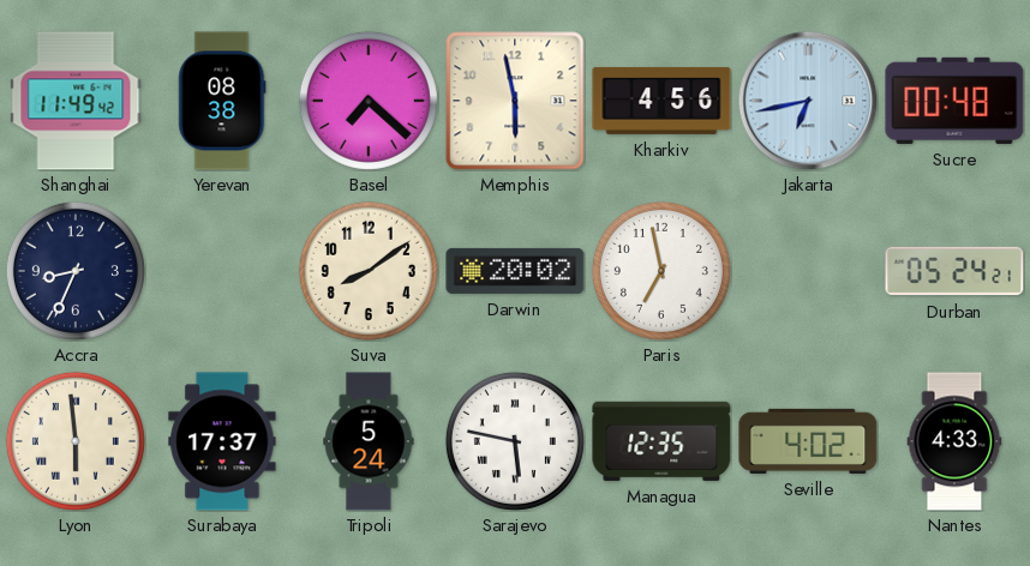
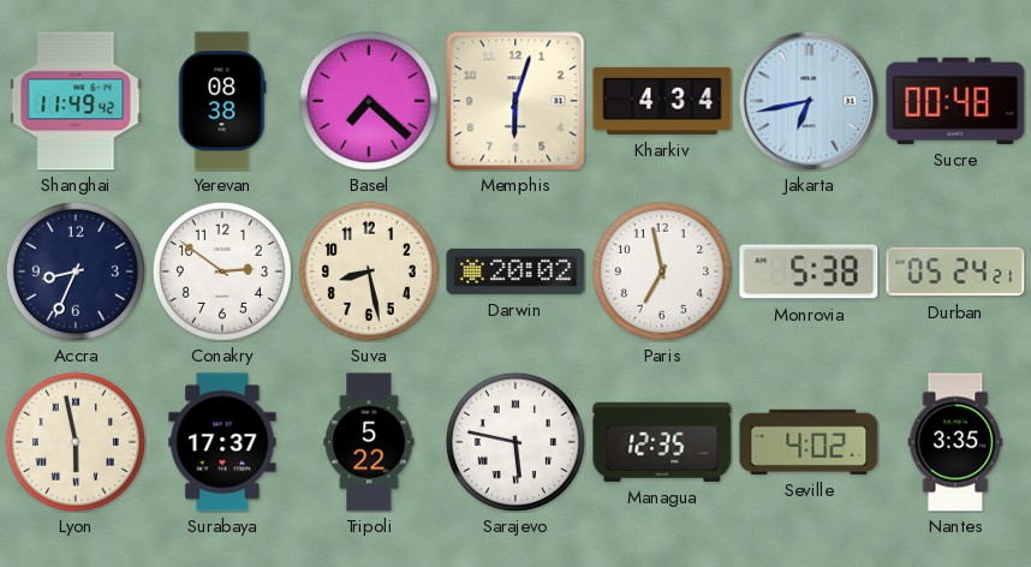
Memphis: 5:58 -> 6:03
Kharkiv: 4:56 -> 4:34
Conakry: none -> 2:51
Suva: 8:09 -> 8:28
Monrovia: none -> 5:38
Lyon: 5:59 -> 5:58
Tripoli: 5:24 -> 5:22
Nantes: 4:33 -> 3:35
